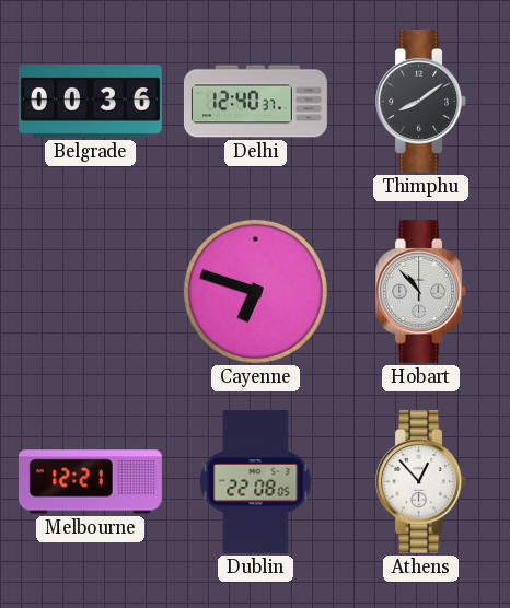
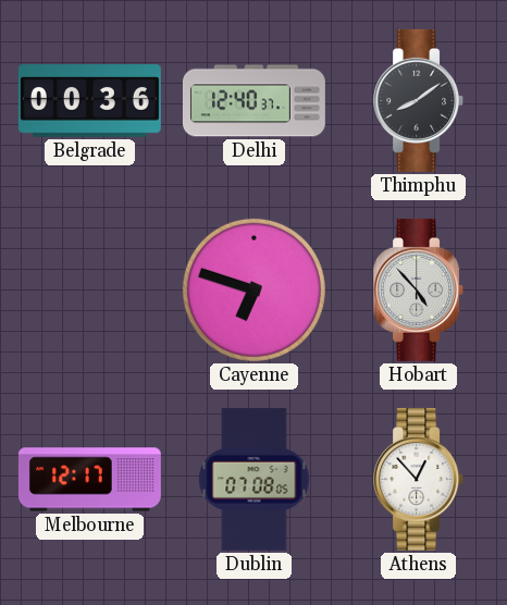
Hobart: 10:53 -> 4:53
Melbourne: 12:21 -> 12:17
Dublin: 22:08 -> 07:08
